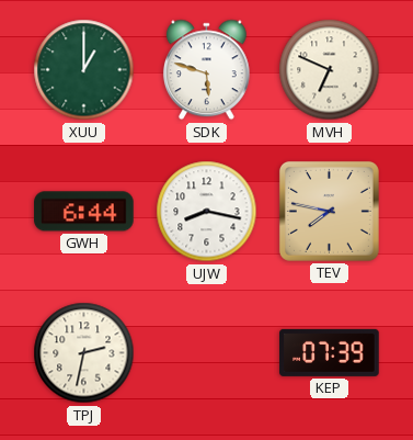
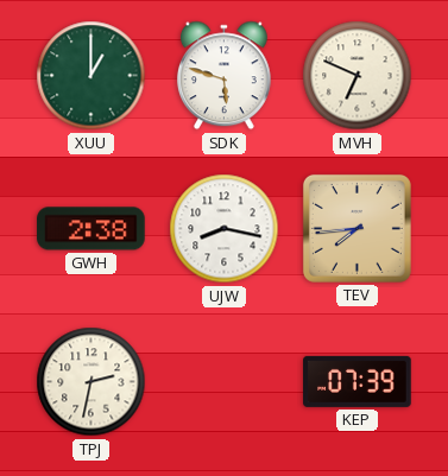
GWH: 6:44 -> 2:38
TEV: 7:47 -> 7:44
